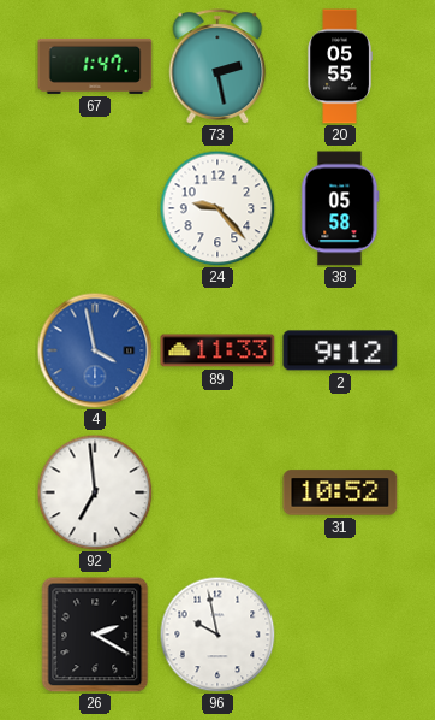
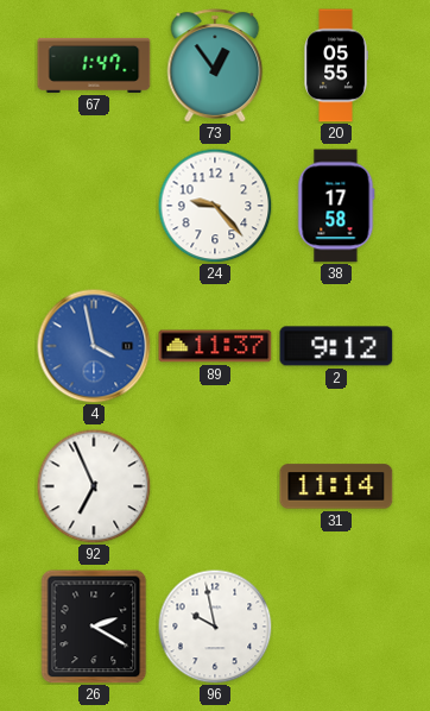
73: 2:28 -> 12:54
38: 05:58 -> 17:58
89: 11:33 -> 11:37
92: 6:59 -> 6:56
31: 10:52 -> 11:14
